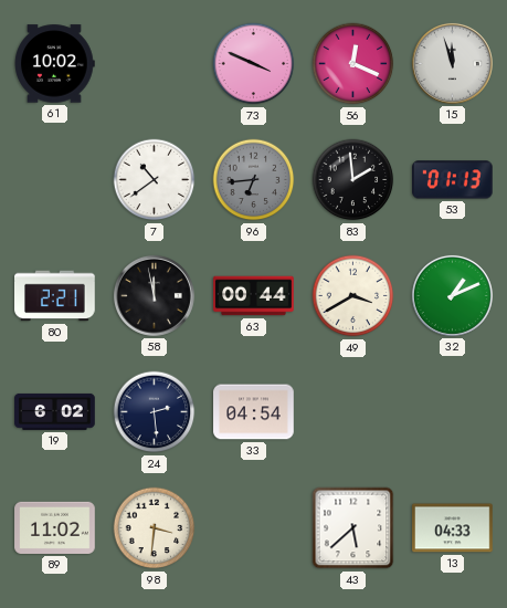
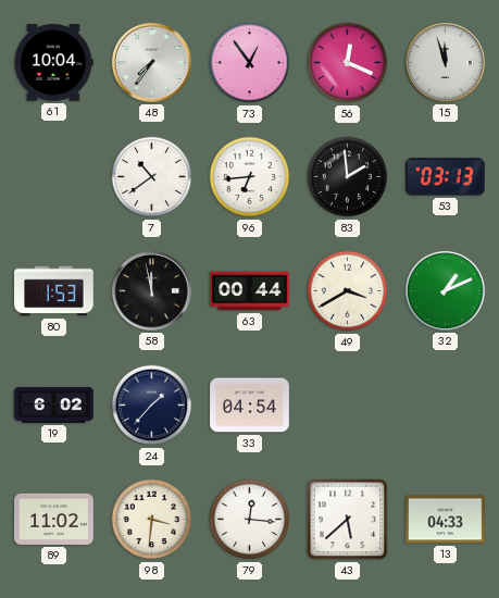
61: 10:02 -> 10:04
48: none -> 7:36
73: 3:49 -> 12:54
96 dial: grey -> white
53: 01:13 -> 03:13
80: 2:21 -> 1:53
24: 2:29 -> 1:37
79: none -> 12:16
